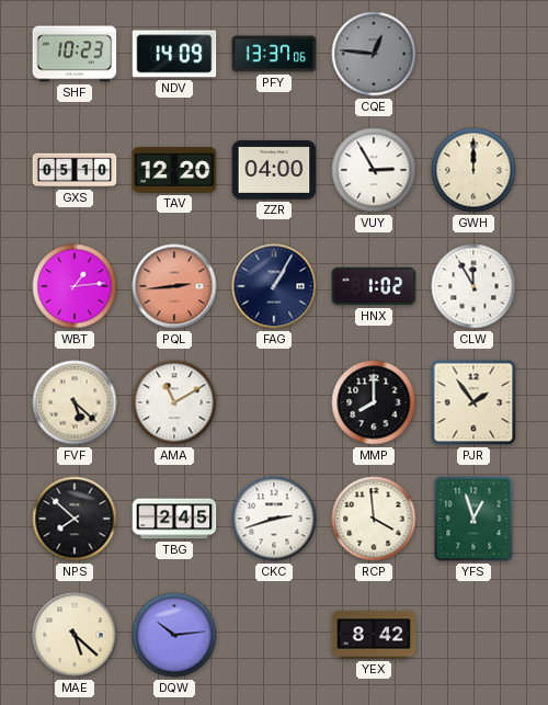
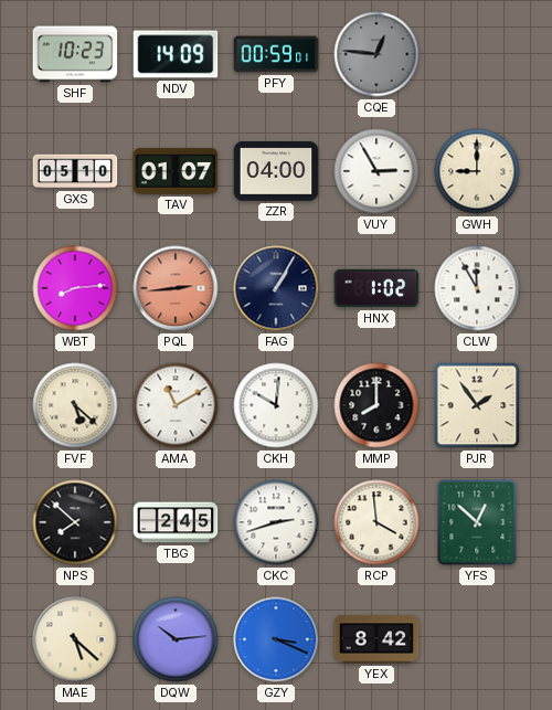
PFY: 13:37 -> 00:59
TAV: 12:20 -> 01:07
GWH: 12:00 -> 9:00
WBT: 1:14 -> 8:14
CKH: none -> 10:01
YFS: 12:57 -> 12:52
GZY: none -> 3:19
